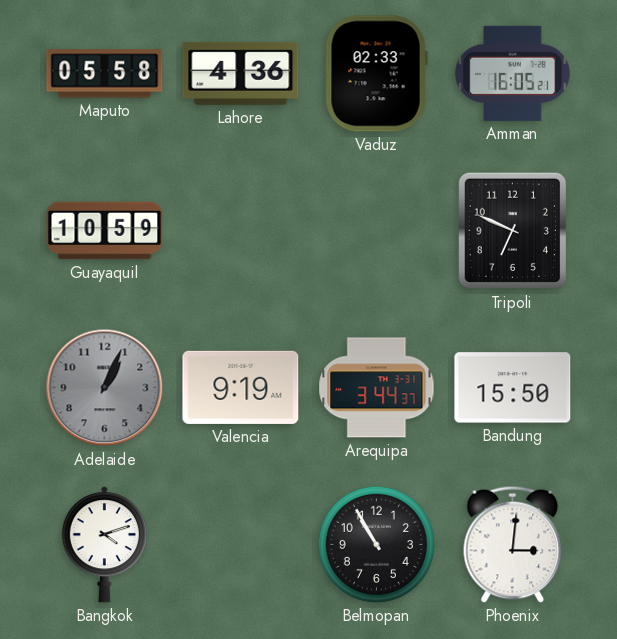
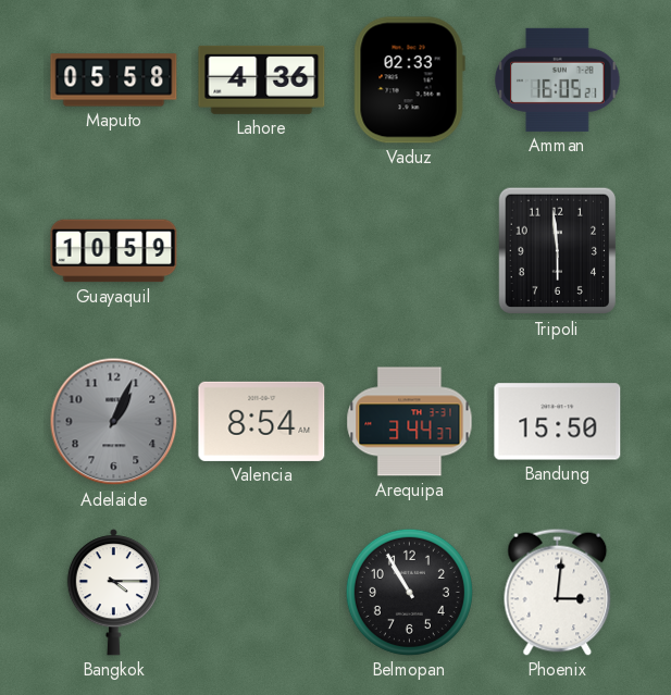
Tripoli: 6:49 -> 5:59
Valencia: 9:19 -> 8:54
Bangkok: 4:12 -> 4:15
